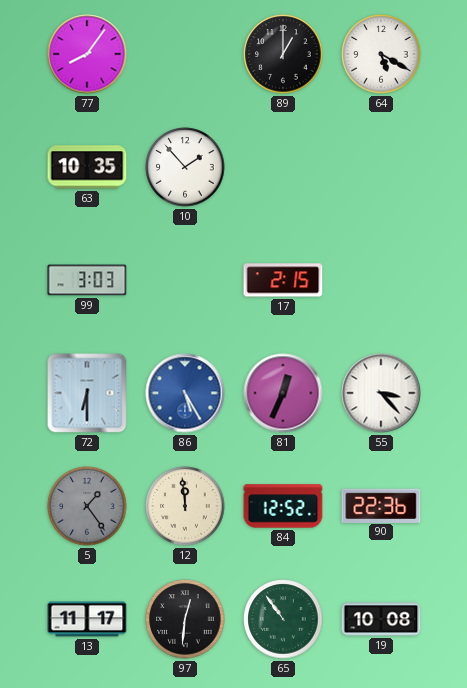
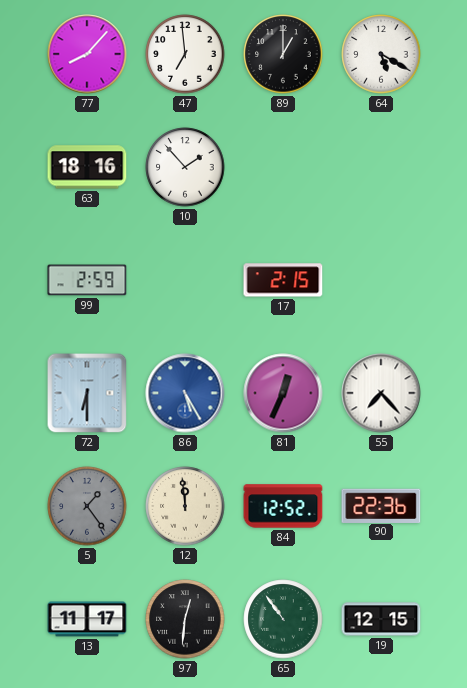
77: 8:06 -> 8:07
47: none -> 6:59
63: 10:35 -> 18:16
99: 3:03 -> 2:59
55: 3:23 -> 7:23
19: 10:08 -> 12:15
